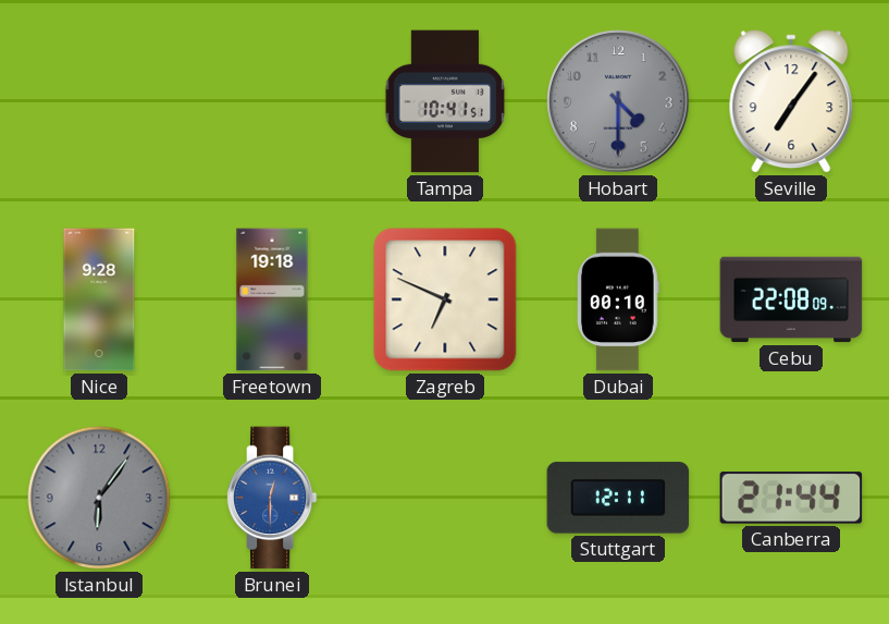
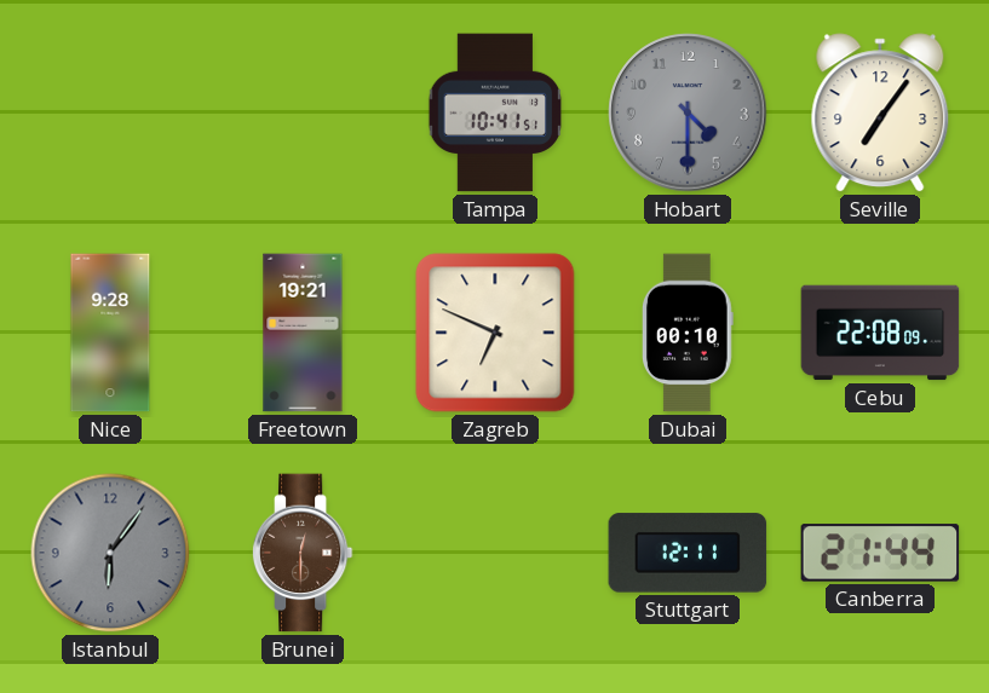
Freetown: 19:18 -> 19:21
Brunei dial: blue -> brown
